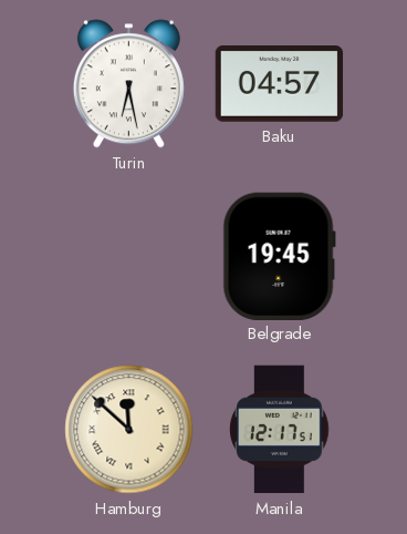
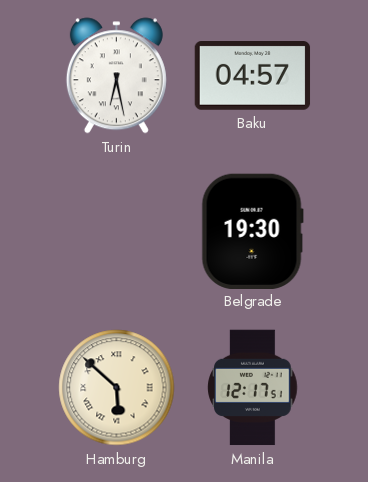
Belgrade: 19:45 -> 19:30
Hamburg: 11:52 -> 5:52
